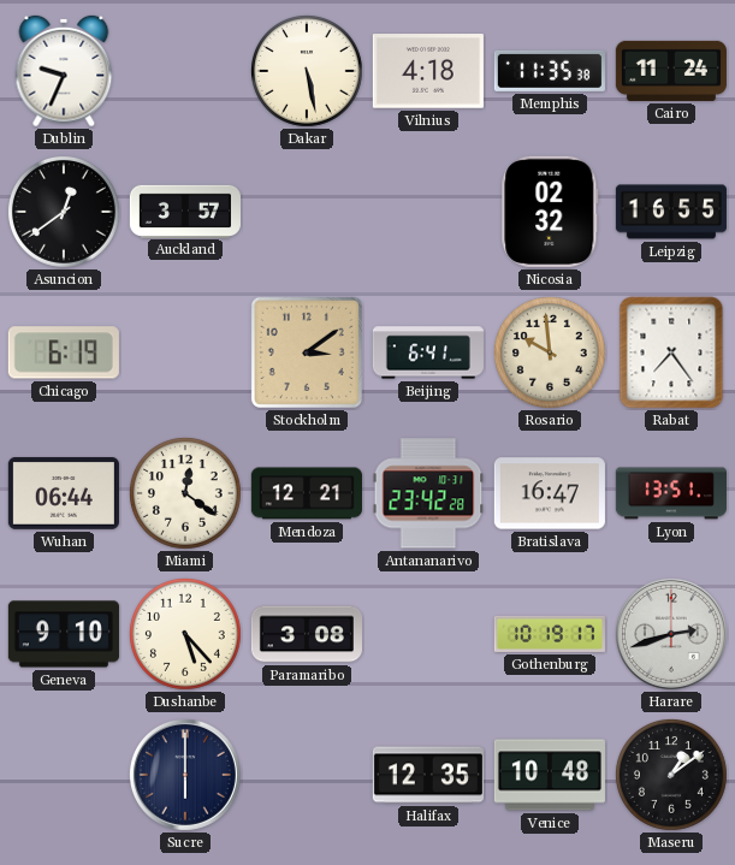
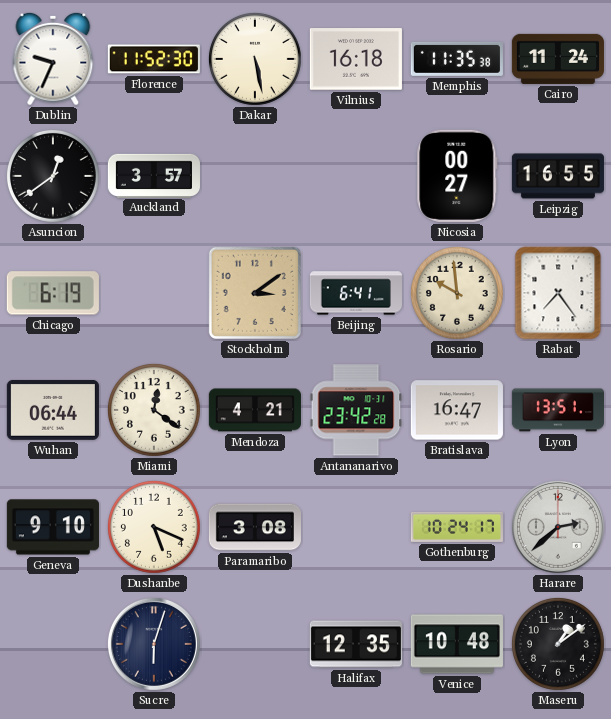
Florence: none -> 11:52
Vilnius: 4:18 -> 16:18
Nicosia: 02:32 -> 00:27
Mendoza: 12:21 -> 4:21
Dushanbe: 5:23 -> 5:19
Gothenburg: 10:19 -> 10:24
Harare: 2:42 -> 2:38
Sucre: 6:00 -> 6:03
